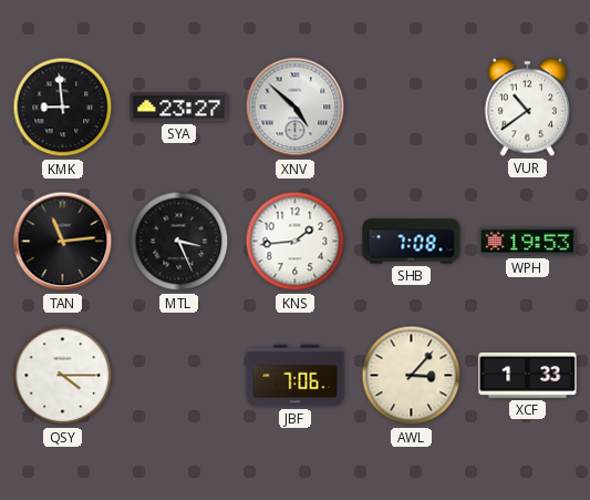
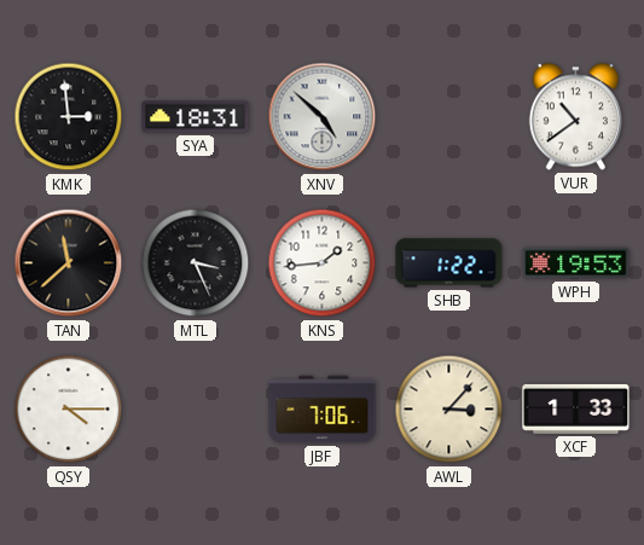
KMK: 8:59 -> 2:59
SYA: 23:27 -> 18:31
TAN: 11:14 -> 11:38
SHB: 7:08 -> 1:22
